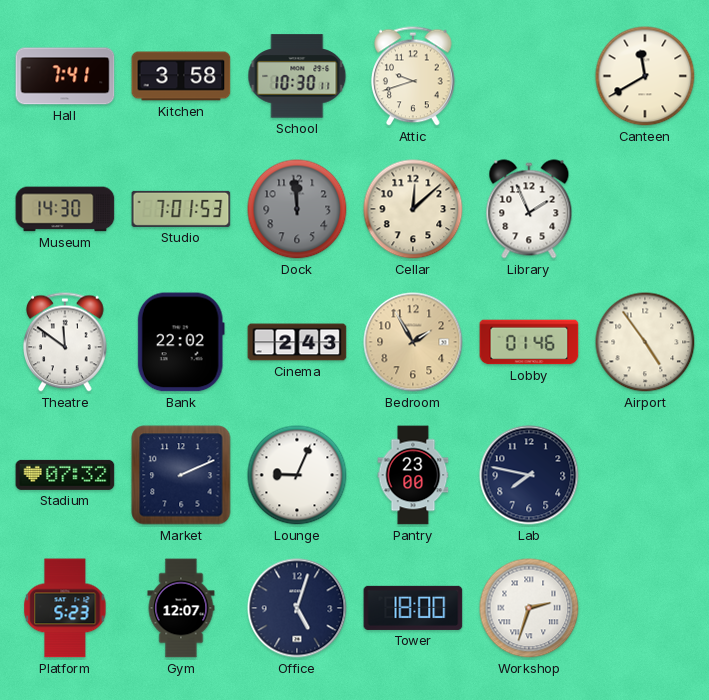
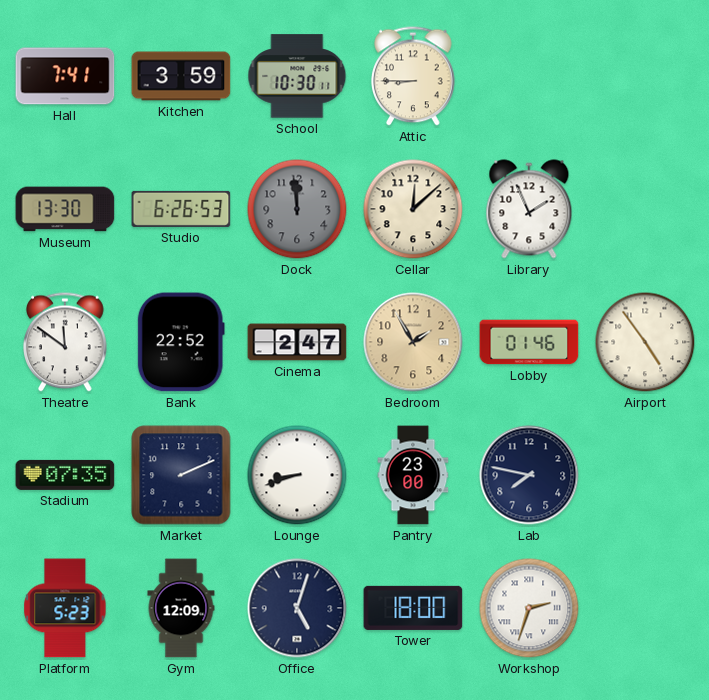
Kitchen: 3:58 -> 3:59
Attic: 9:42 -> 8:45
Canteen: 11:40 -> none
Museum: 14:30 -> 13:30
Studio: 7:01 -> 6:26
Bank: 22:02 -> 22:52
Cinema: 2:43 -> 2:47
Stadium: 07:32 -> 07:35
Lounge: 9:04 -> 8:42
Gym: 12:07 -> 12:09
